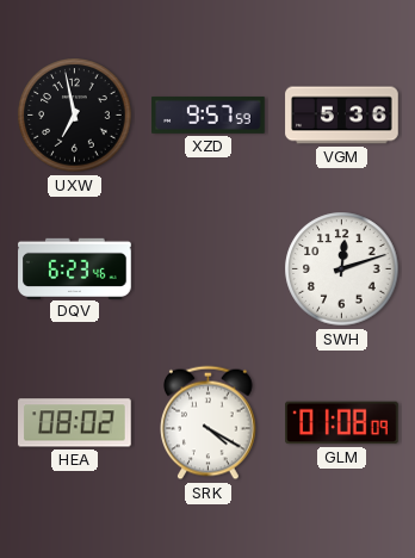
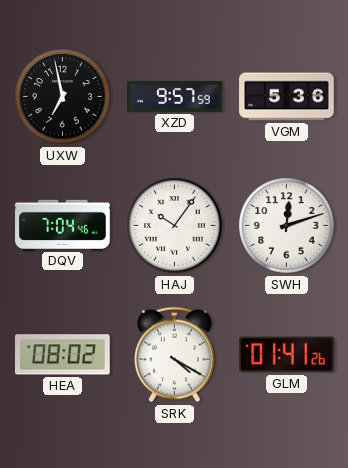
DQV: 6:23 -> 7:04
HAJ: none -> 10:06
GLM: 01:08 -> 01:41
